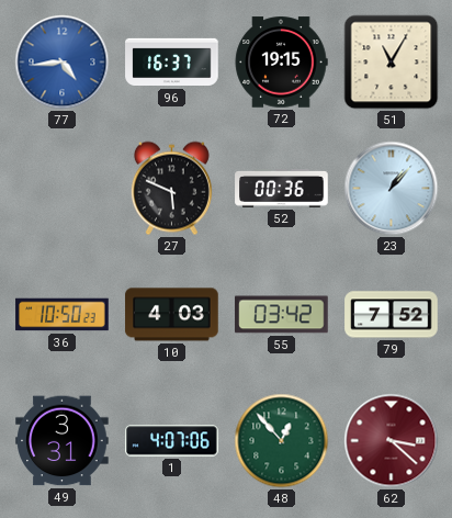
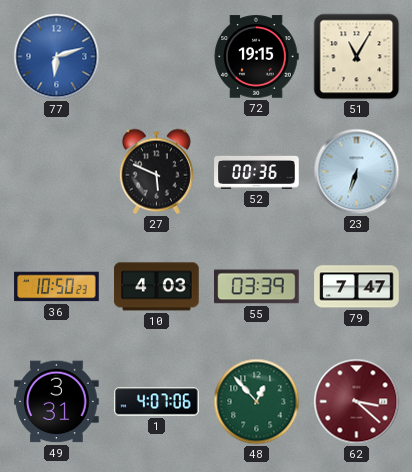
77: 4:44 -> 6:12
96: 16:37 -> none
23: 1:07 -> 6:33
55: 03:42 -> 03:39
79: 7:52 -> 7:47
